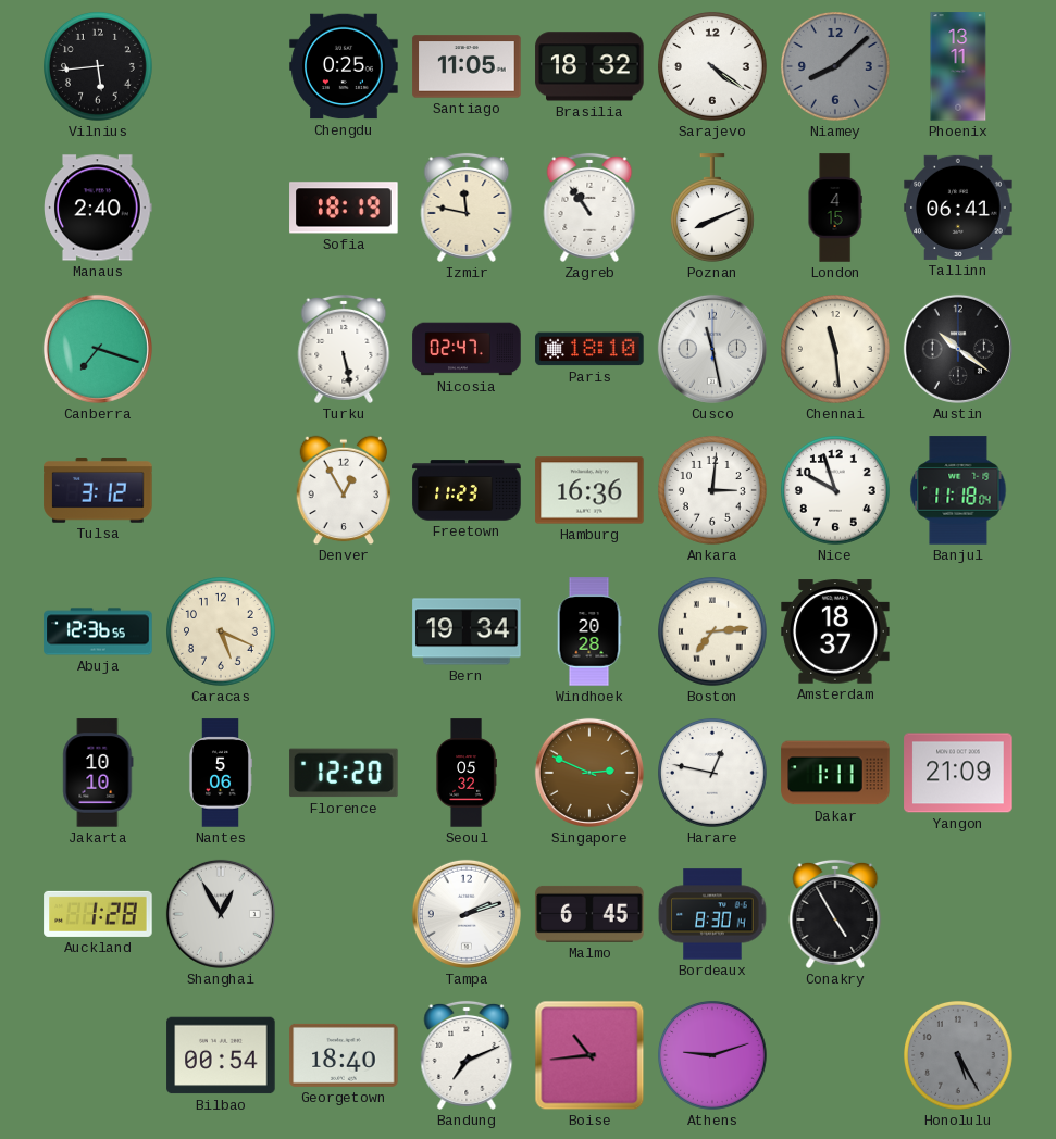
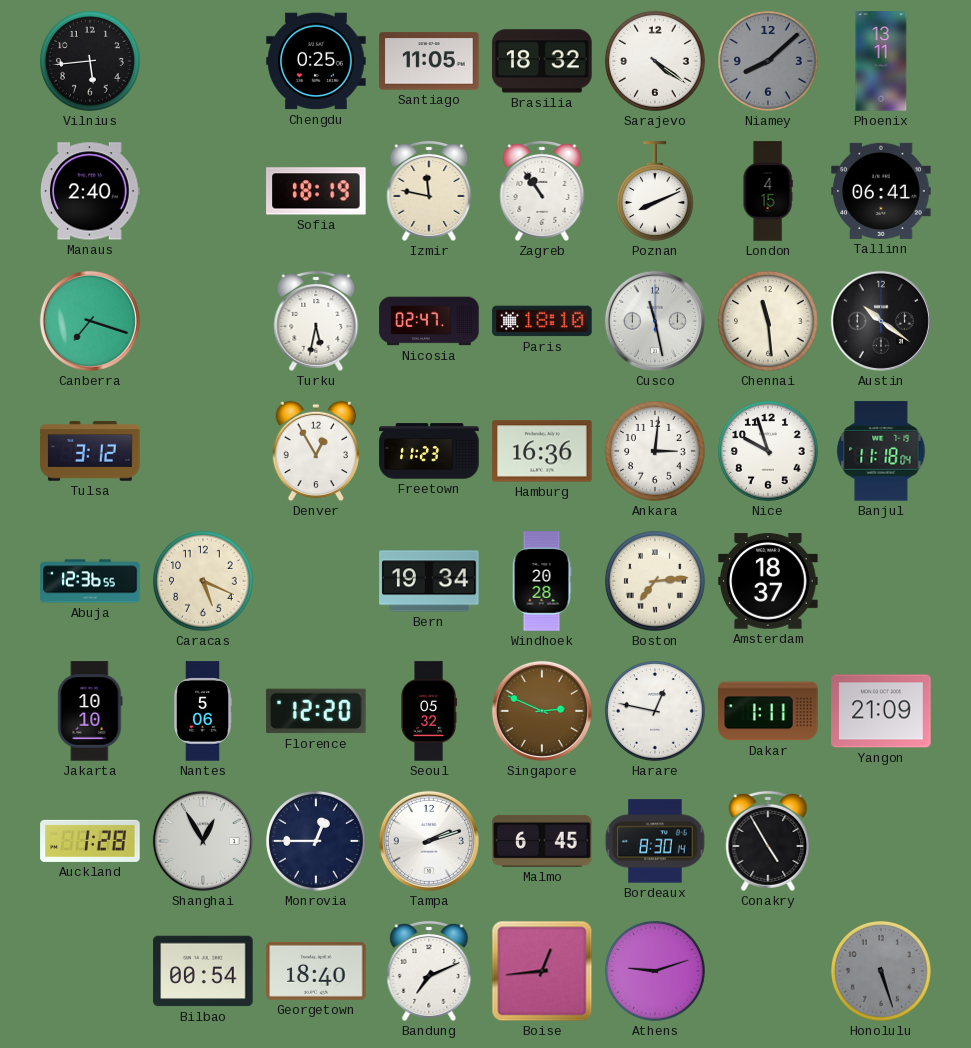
Turku: 5:28 -> 5:32
Monrovia: none -> 12:45
Boise: 10:44 -> 12:44
Honolulu: 5:25 -> 5:27
